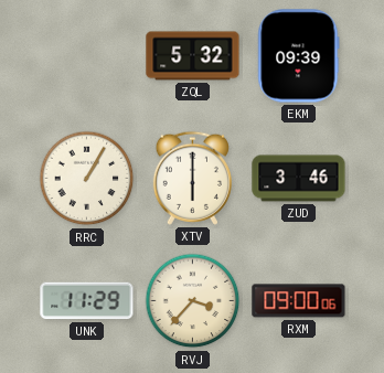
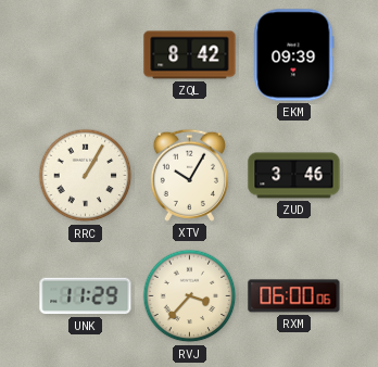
ZQL: 5:32 -> 8:42
XTV: 6:00 -> 10:05
RXM: 09:00 -> 06:00
